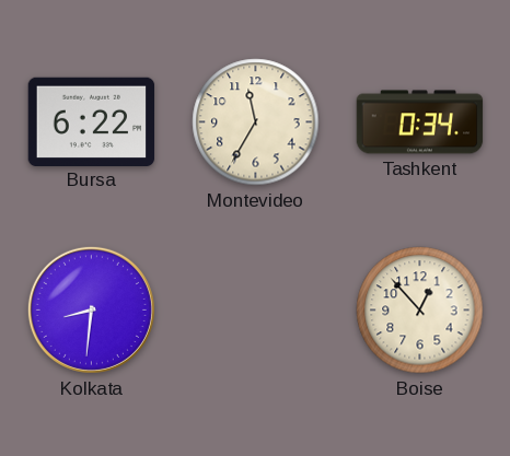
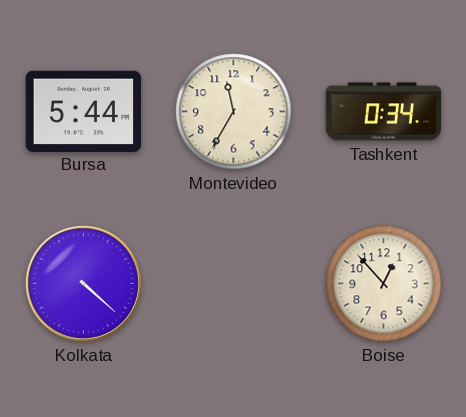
Bursa: 6:22 -> 5:44
Kolkata: 8:31 -> 4:22
